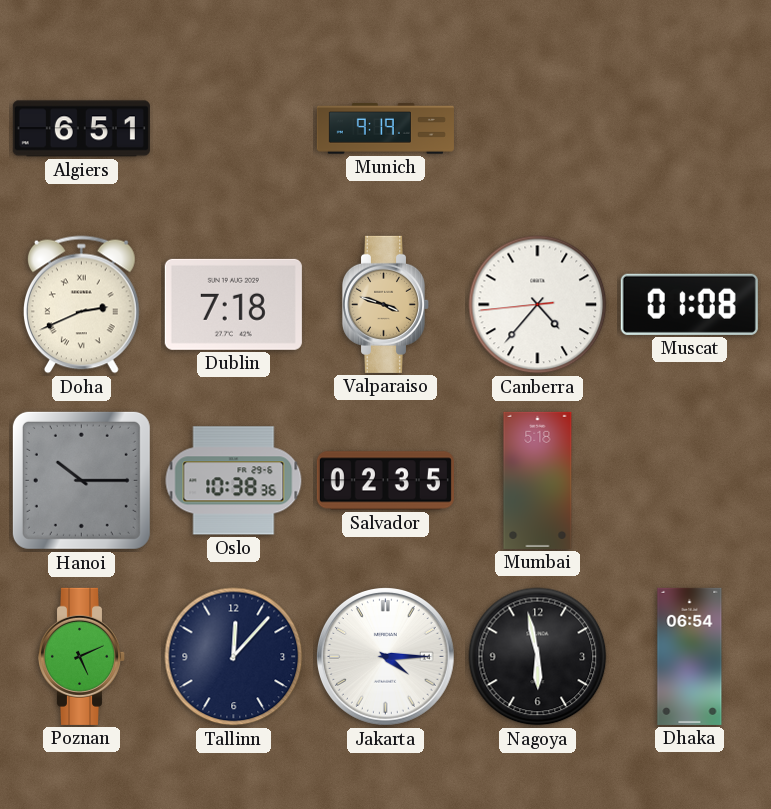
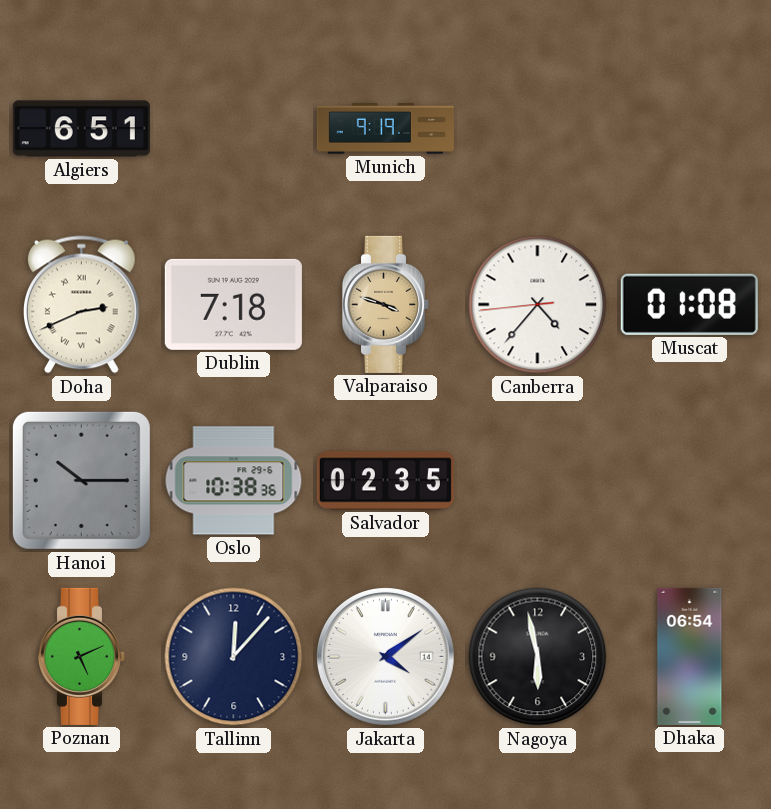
Mumbai: 5:18 -> none
Jakarta: 4:15 -> 4:09
